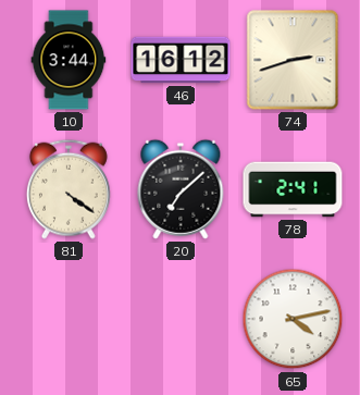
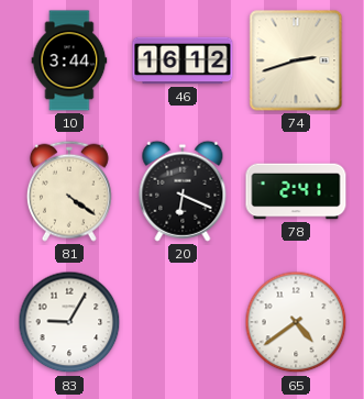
20: 7:08 -> 6:19
83: none -> 9:05
65: 4:13 -> 4:39
